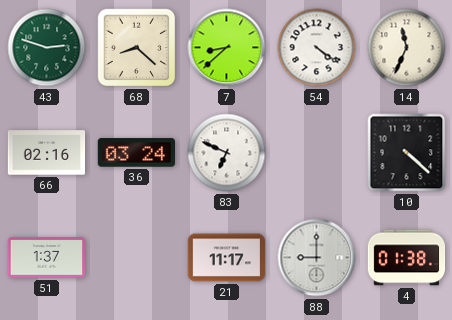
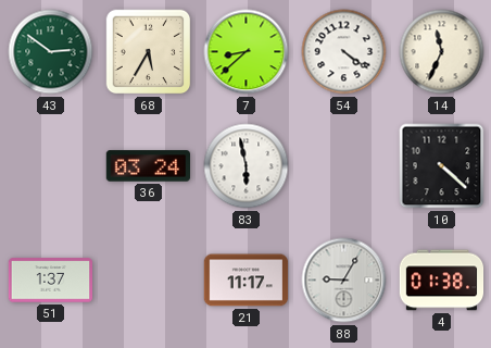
43: 2:48 -> 2:51
68: 8:22 -> 5:35
66: 02:16 -> none
83: 6:49 -> 5:58
88: 9:00 -> 9:05
